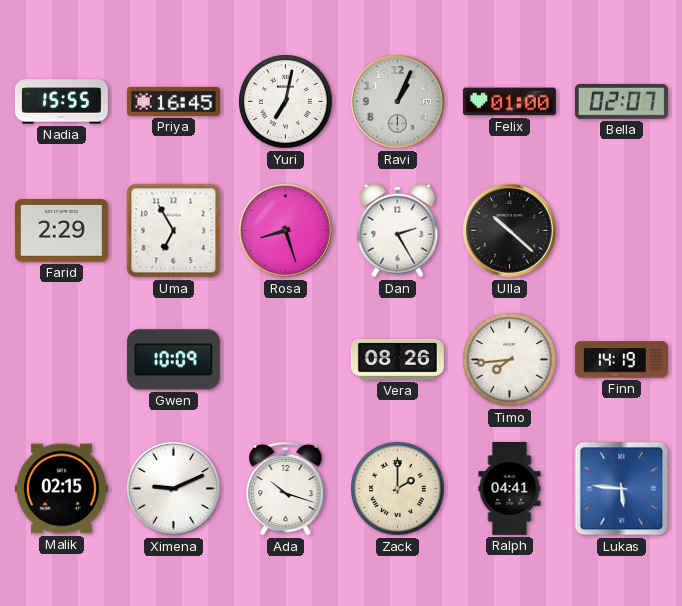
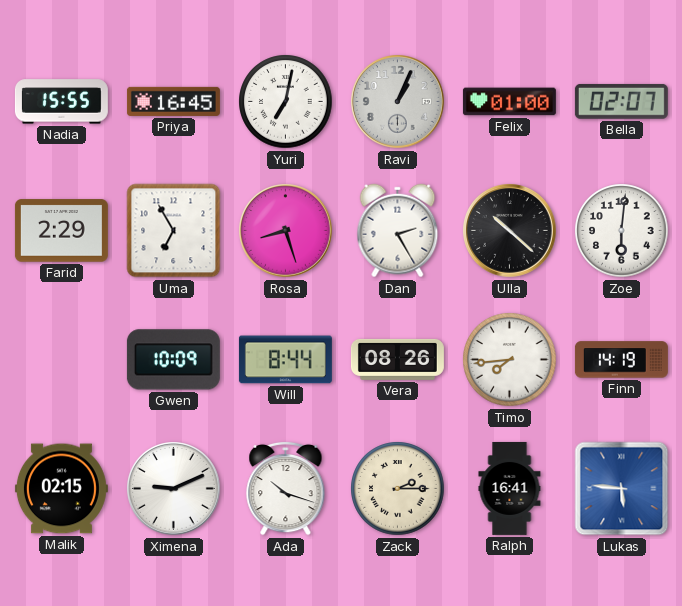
Zoe: none -> 6:01
Will: none -> 8:44
Zack: 2:00 -> 2:15
Ralph: 04:41 -> 16:41
